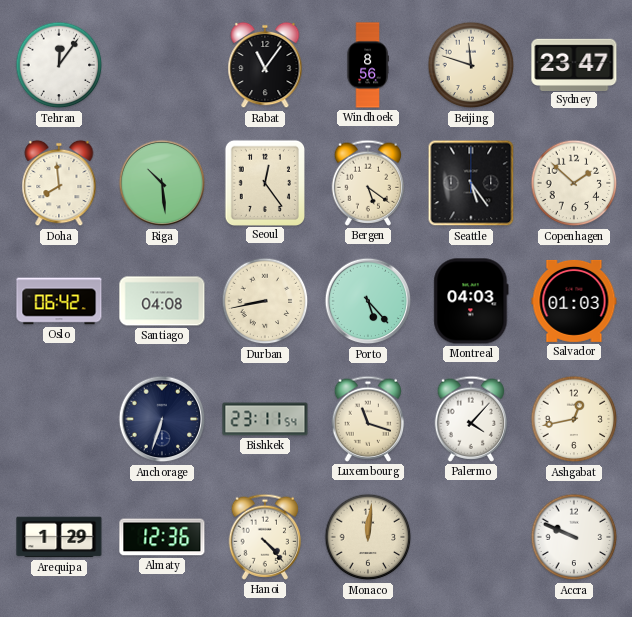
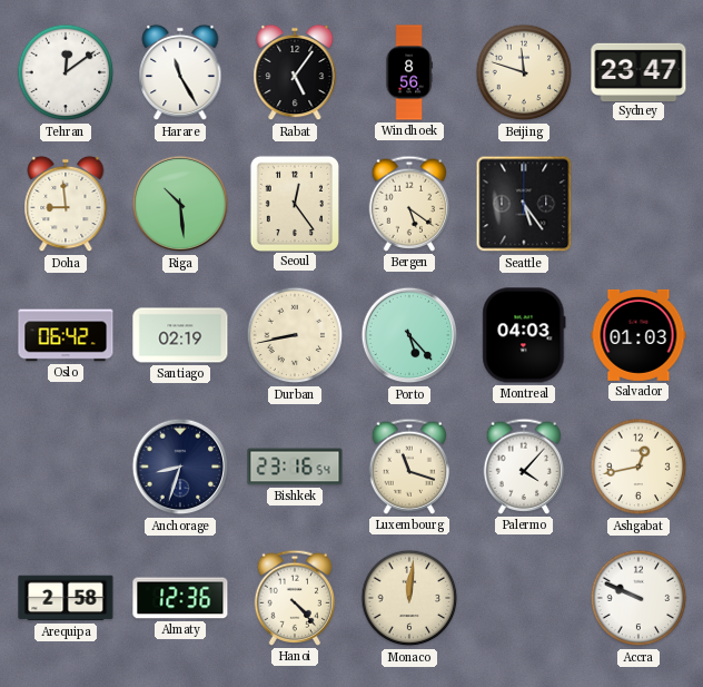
Tehran: 12:06 -> 12:09
Harare: none -> 11:25
Rabat: 11:06 -> 5:06
Doha: 7:59 -> 8:59
Copenhagen: 1:52 -> none
Santiago: 04:08 -> 02:19
Anchorage: 6:33 -> 8:33
Bishkek: 23:11 -> 23:16
Arequipa: 1:29 -> 2:58
